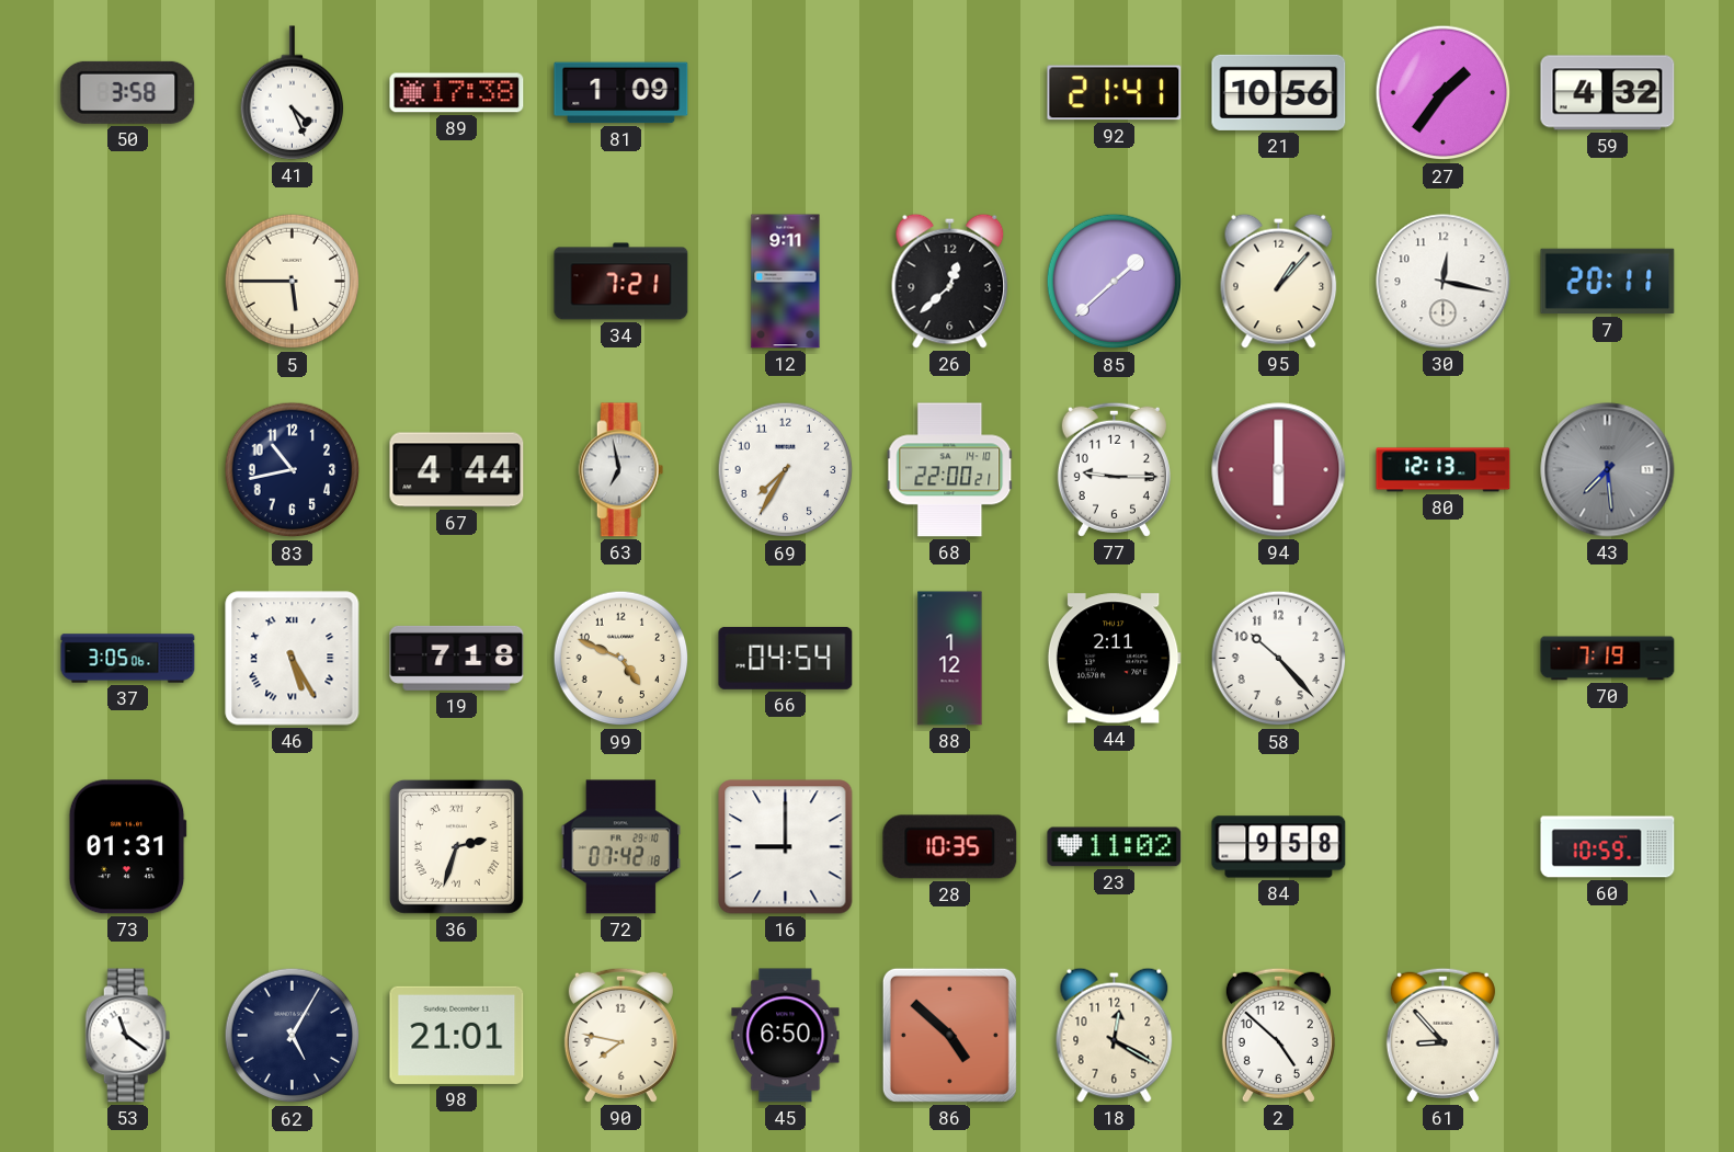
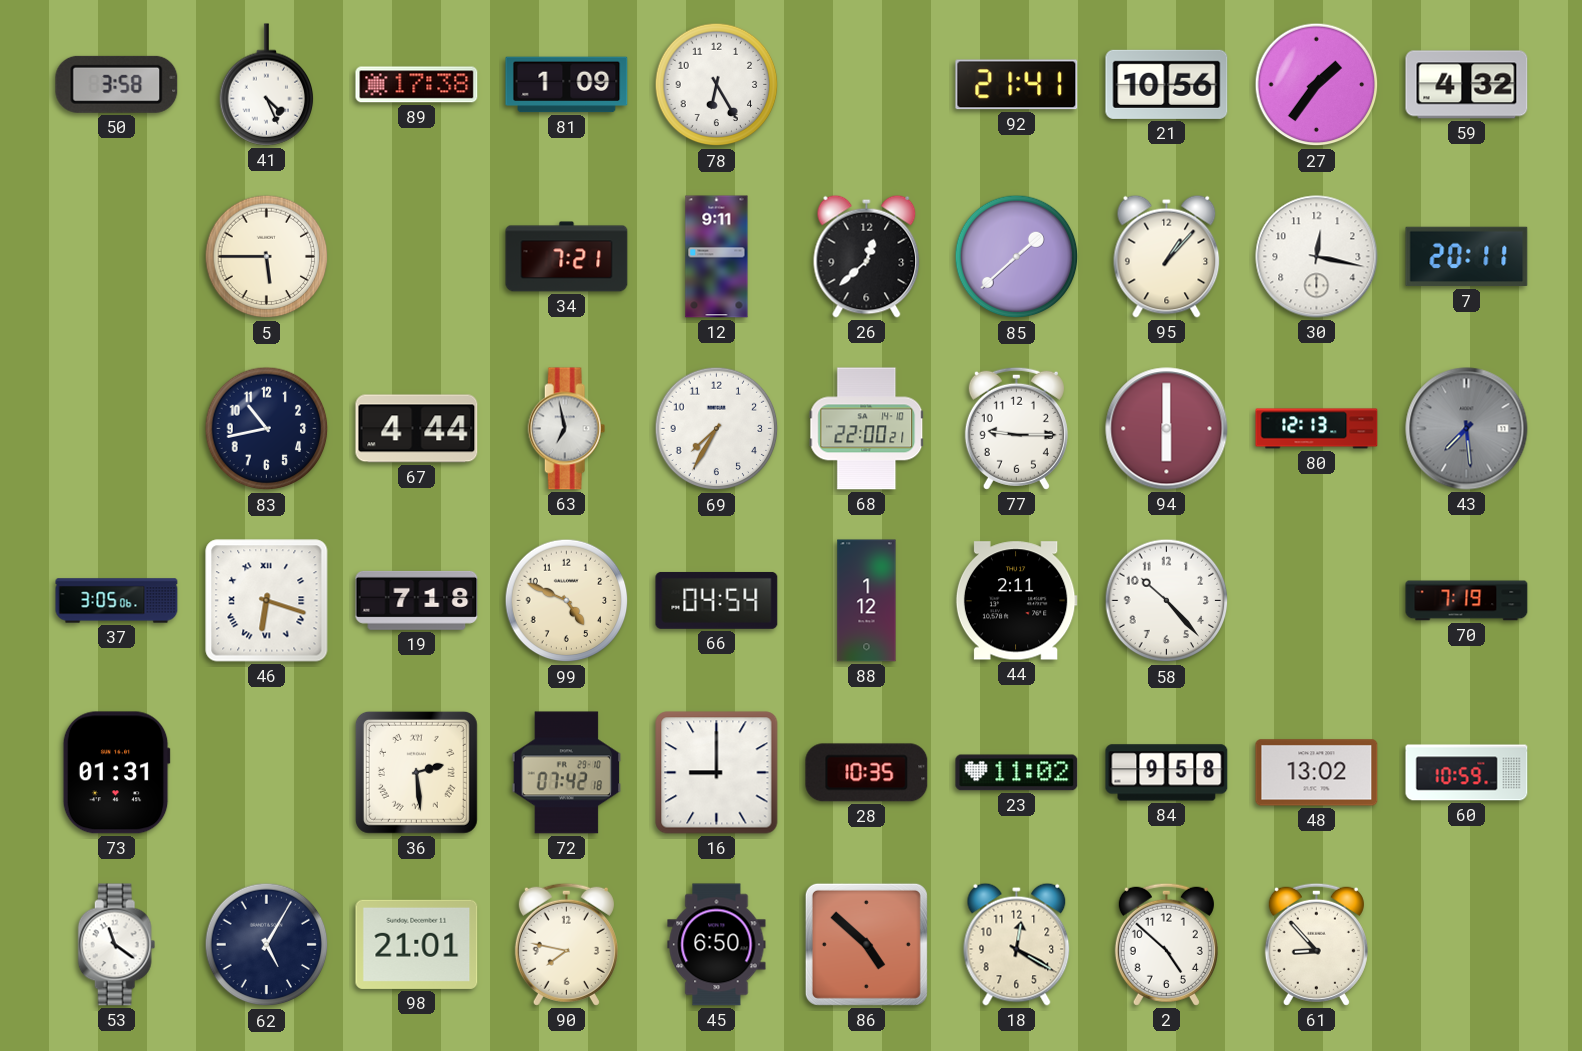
78: none -> 6:25
46: 5:25 -> 6:18
36: 2:33 -> 2:29
48: none -> 13:02
